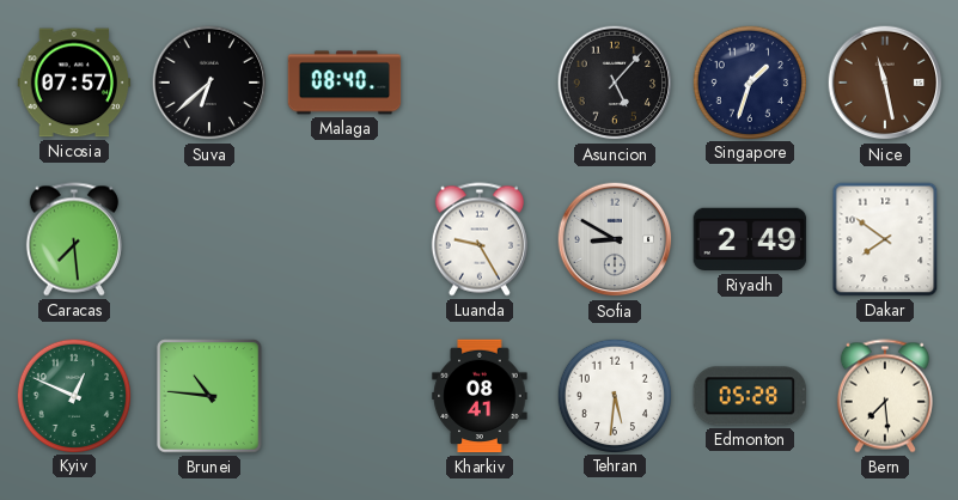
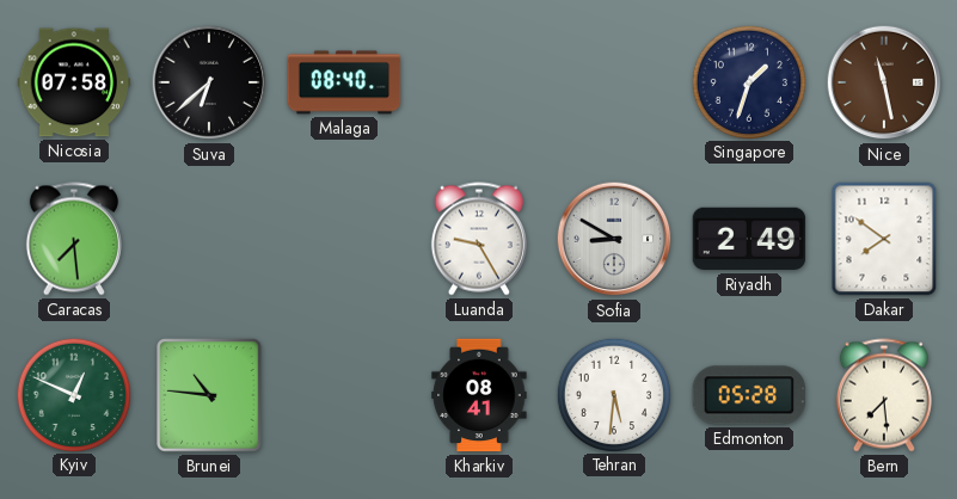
Nicosia: 07:57 -> 07:58
Asuncion: 5:07 -> none
